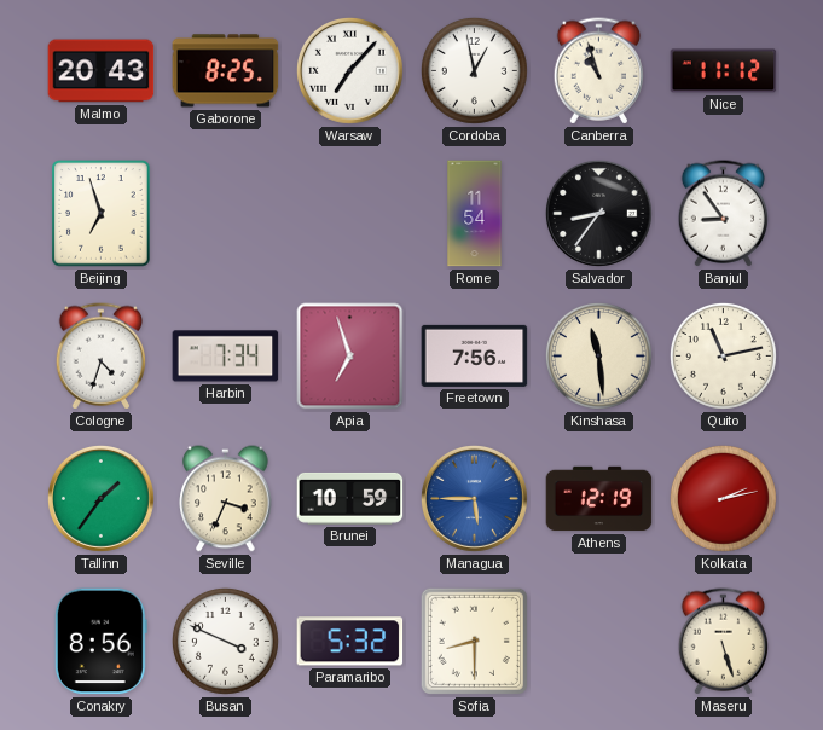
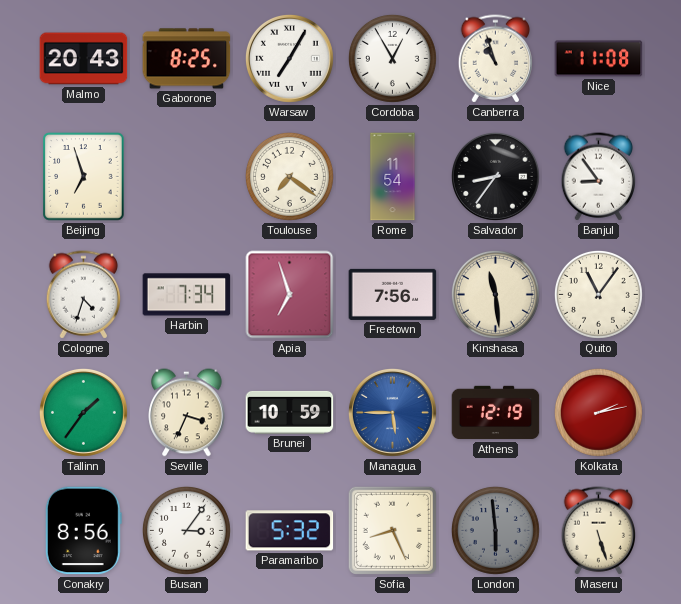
Warsaw: 7:07 -> 7:05
Cordoba: 12:58 -> 12:55
Nice: 11:12 -> 11:08
Toulouse: none -> 7:21
Quito: 11:13 -> 11:06
Busan: 3:49 -> 3:06
Sofia: 8:30 -> 8:26
London: none -> 5:59
